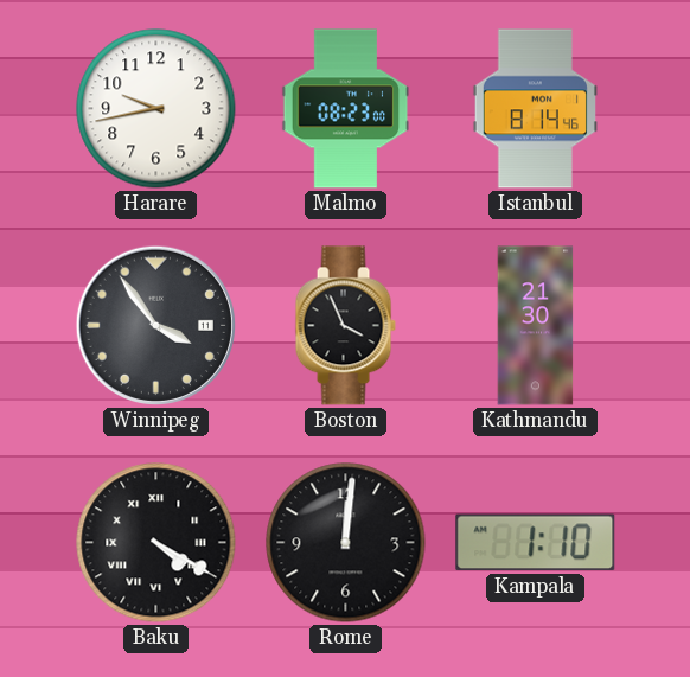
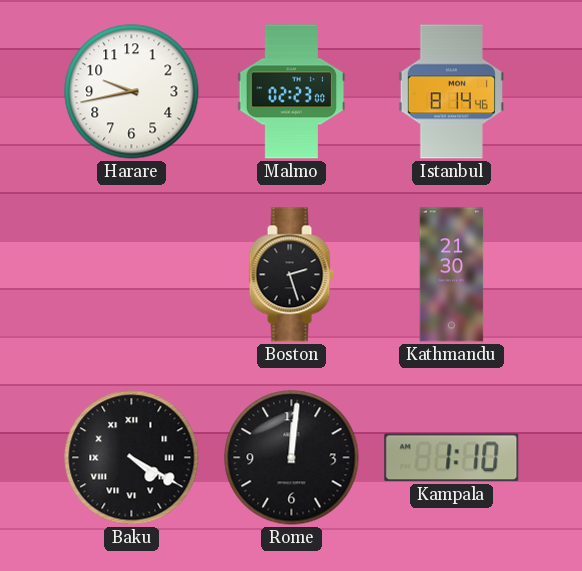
Malmo: 08:23 -> 02:23
Winnipeg: 3:54 -> none
Boston: 3:56 -> 2:27
